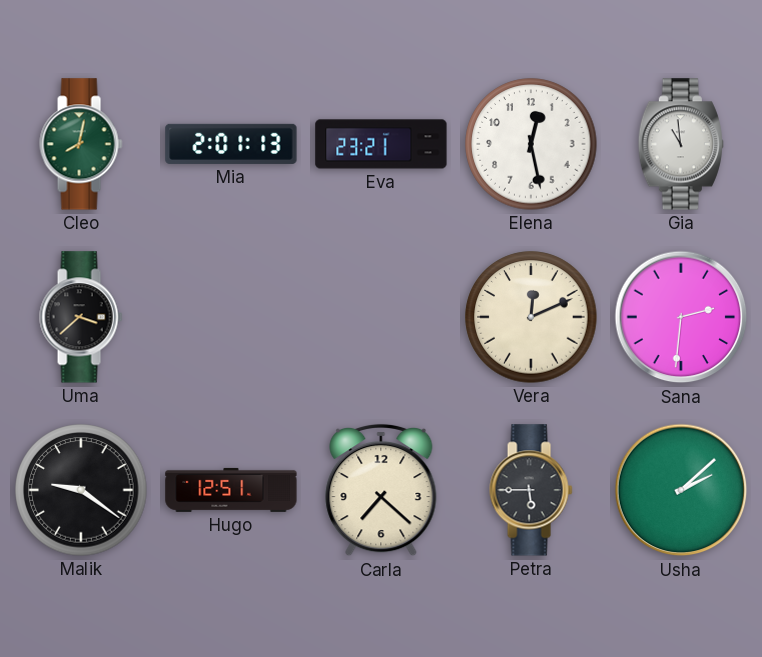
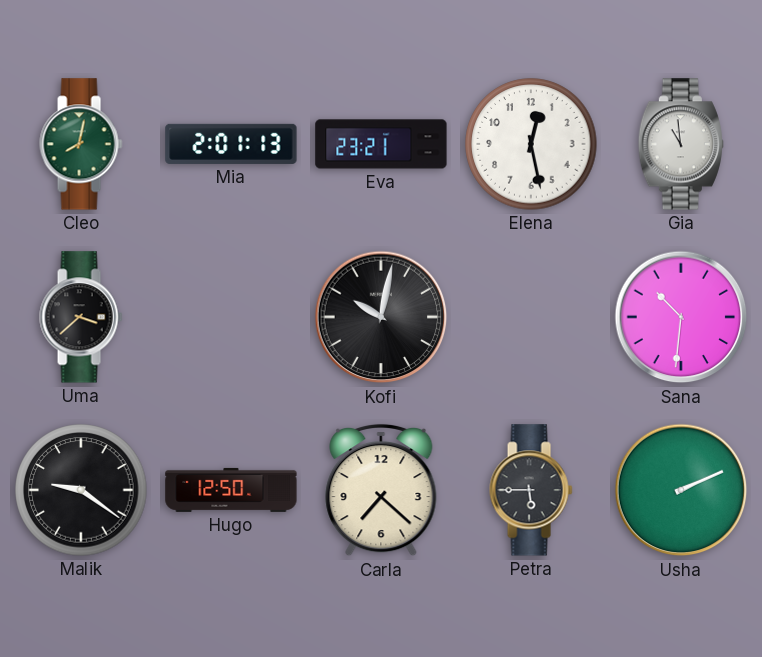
Kofi: none -> 10:02
Vera: 12:11 -> none
Sana: 2:31 -> 10:31
Hugo: 12:51 -> 12:50
Usha: 2:08 -> 2:11
